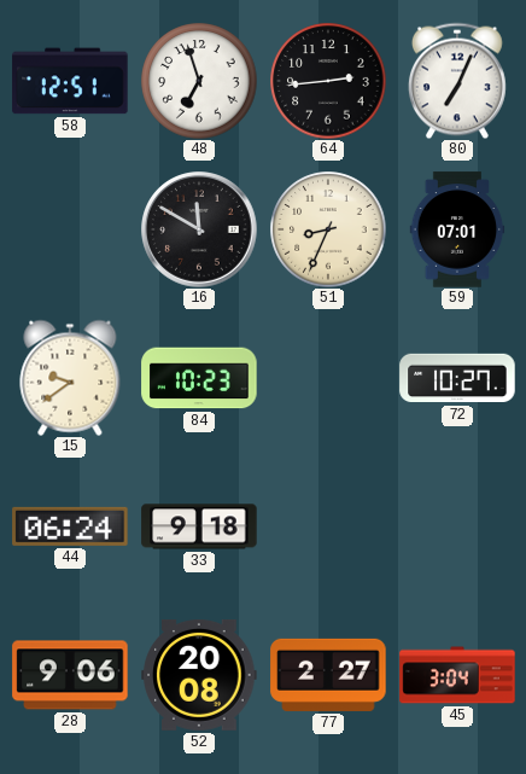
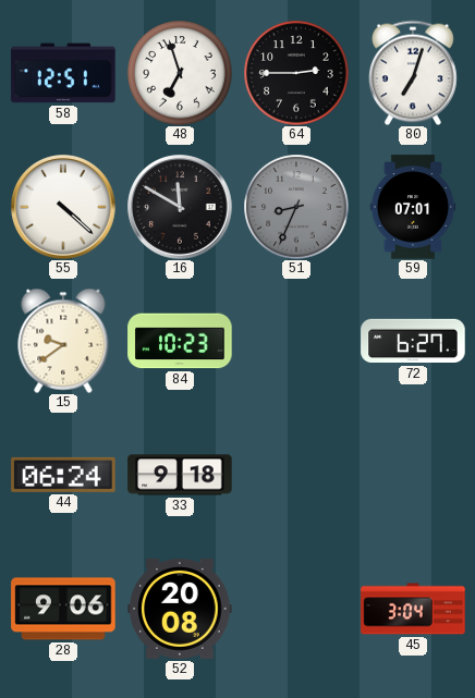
64: 2:44 -> 2:45
80: 7:04 -> 7:03
55: none -> 4:22
51 dial: cream -> grey
72: 10:27 -> 6:27
77: 2:27 -> none
